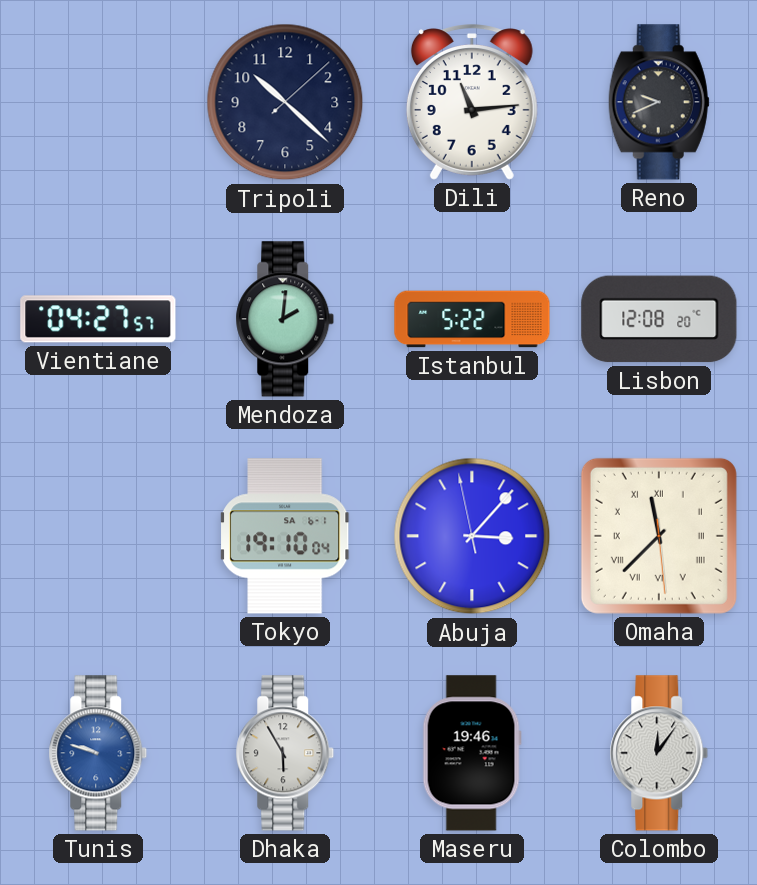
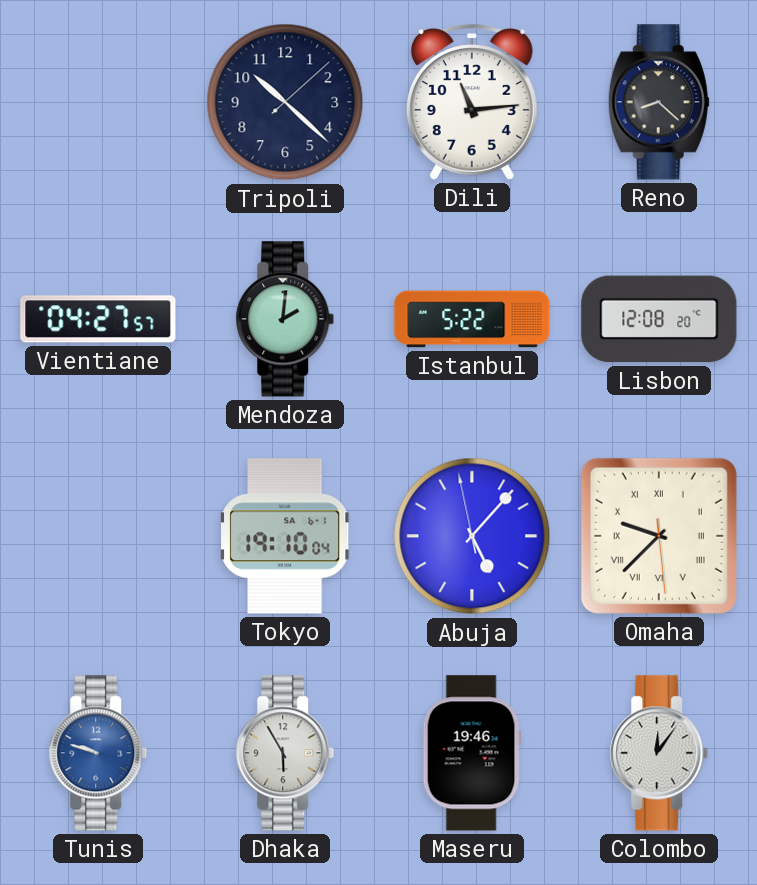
Reno: 9:41 -> 8:22
Abuja: 3:06 -> 5:06
Omaha: 11:37 -> 9:37
